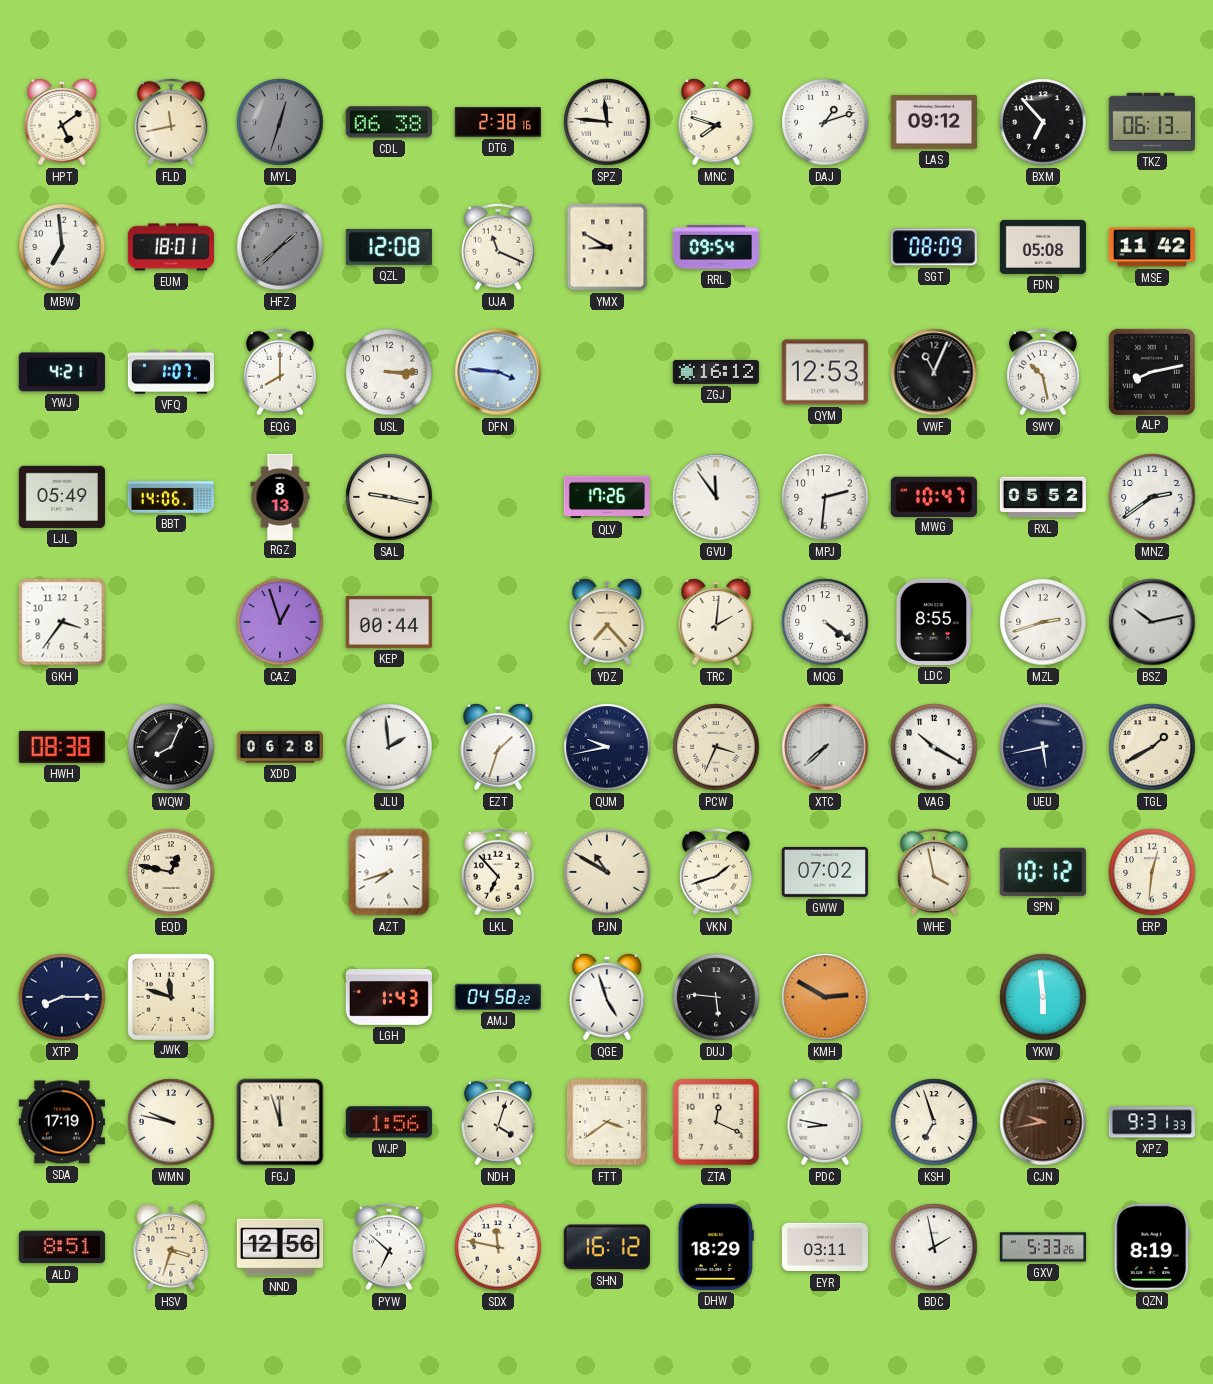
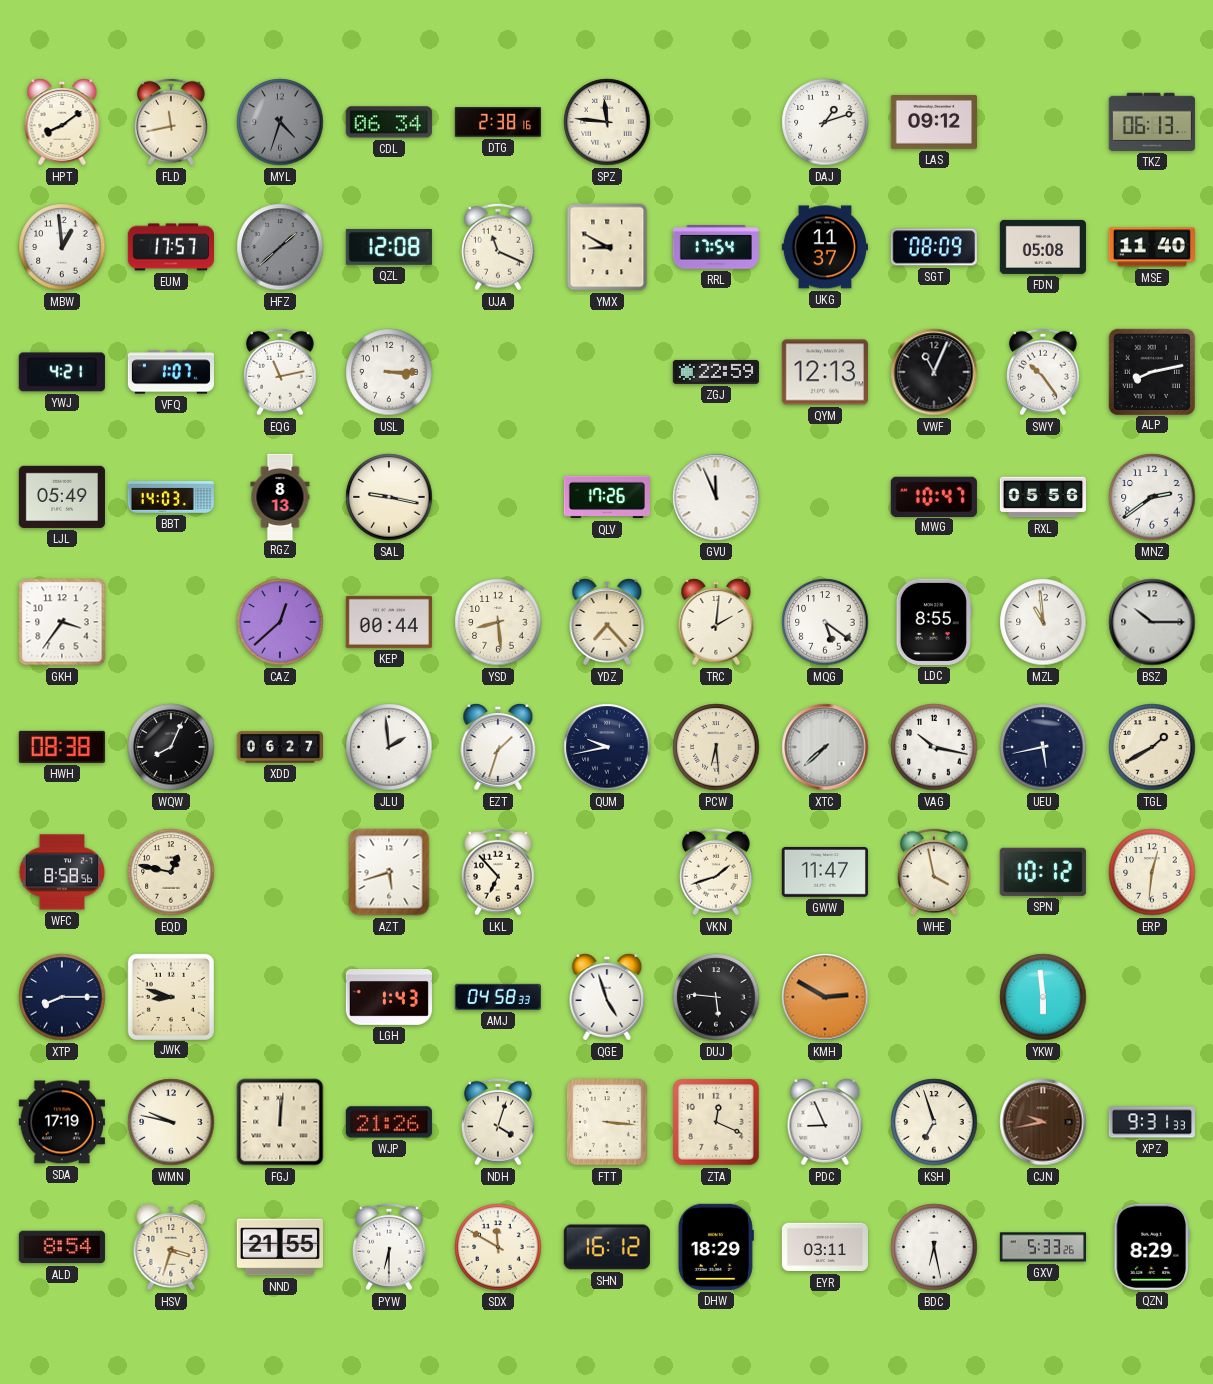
HPT: 5:09 -> 8:09
MYL: 12:33 -> 4:33
CDL: 06:38 -> 06:34
MNC: 7:48 -> none
BXM: 6:53 -> none
MBW: 6:59 -> 12:59
EUM: 18:01 -> 17:57
RRL: 09:54 -> 17:54
UKG: none -> 11:37
MSE: 11:42 -> 11:40
EQG: 8:00 -> 11:13
DFN: 3:46 -> none
ZGJ: 16:12 -> 22:59
QYM: 12:53 -> 12:13
SWY: 10:28 -> 10:24
BBT: 14:06 -> 14:03
GVU: 11:54 -> 11:56
MPJ: 2:31 -> none
RXL: 05:52 -> 05:56
CAZ: 12:57 -> 12:38
YSD: none -> 8:29
MQG: 4:21 -> 5:21
MZL: 2:42 -> 10:59
BSZ: 10:13 -> 10:15
XDD: 06:28 -> 06:27
PCW: 3:34 -> 6:29
VAG: 10:20 -> 10:17
WFC: none -> 8:58
AZT: 7:42 -> 5:42
PJN: 10:50 -> none
GWW: 07:02 -> 11:47
JWK: 11:48 -> 8:48
AMJ: 04:58:22 -> 04:58:33
FGJ: 11:57 -> 12:01
WJP: 1:56 -> 21:26
FTT: 3:39 -> 3:16
PDC: 8:47 -> 8:56
ALD: 8:51 -> 8:54
NND: 12:56 -> 21:55
PYW: 6:52 -> 6:30
SDX: 11:47 -> 11:50
BDC: 1:58 -> 6:28
QZN: 8:19 -> 8:29
